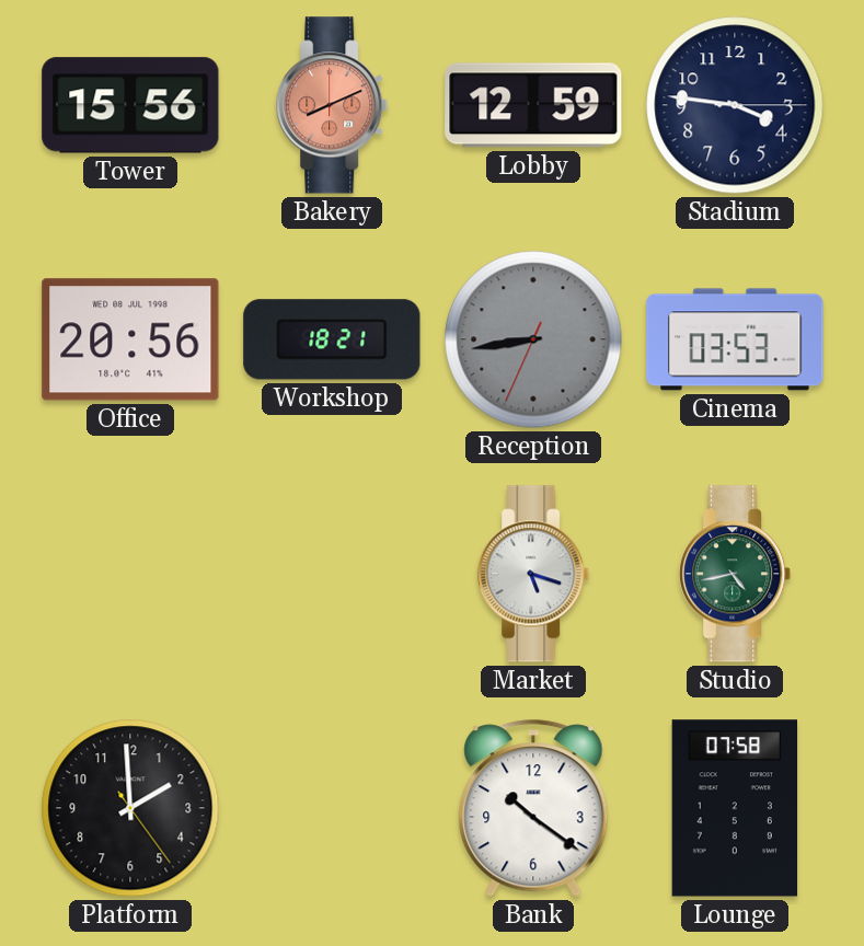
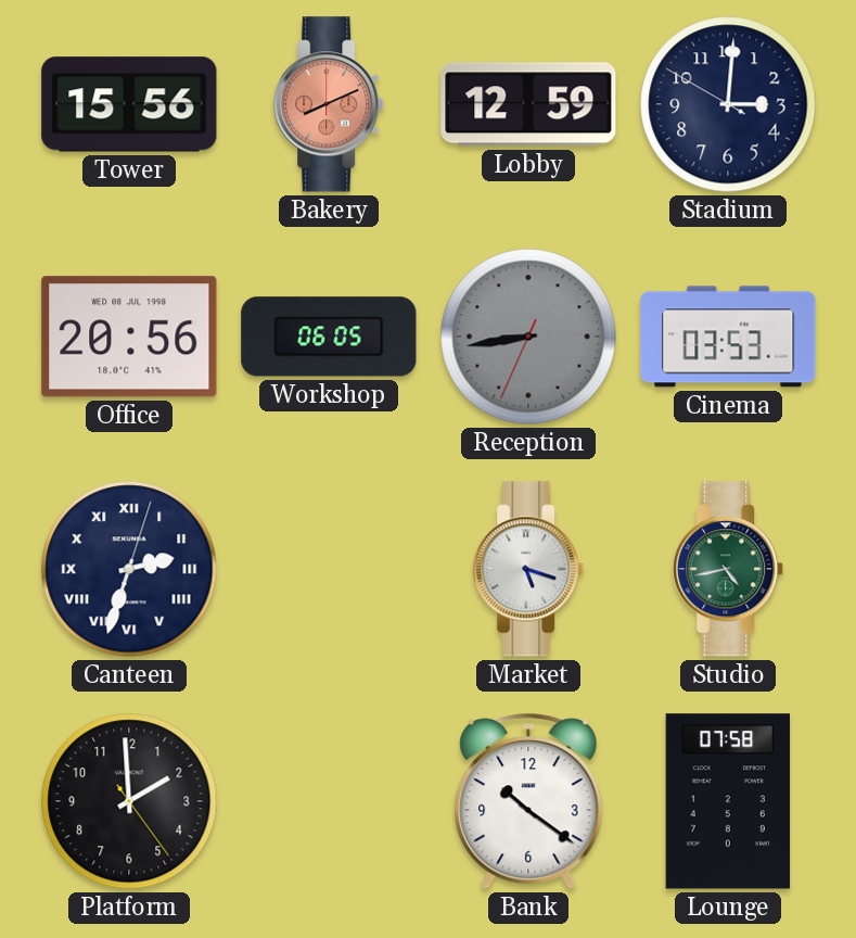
Stadium: 3:46 -> 3:00
Workshop: 18:21 -> 06:05
Canteen: none -> 2:33
